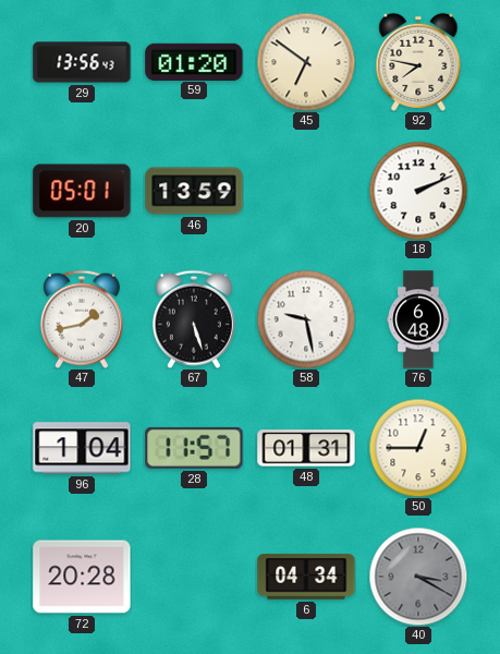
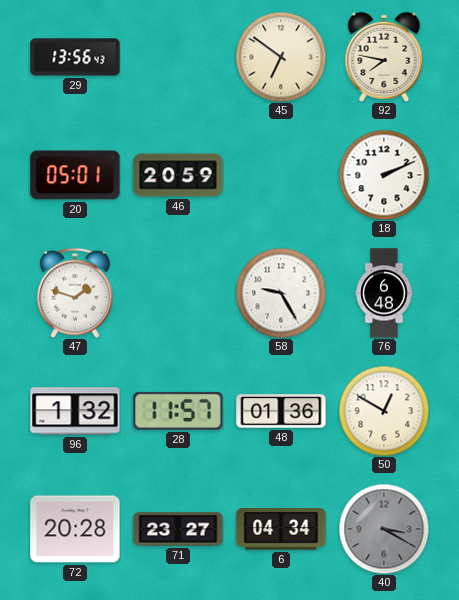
59: 01:20 -> none
46: 13:59 -> 20:59
47: 1:43 -> 1:48
67: 5:27 -> none
58: 9:28 -> 9:25
96: 1:04 -> 1:32
48: 01:31 -> 01:36
50: 12:45 -> 12:50
71: none -> 23:27
